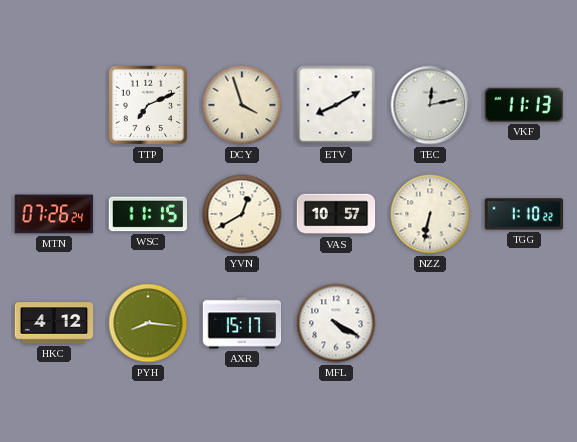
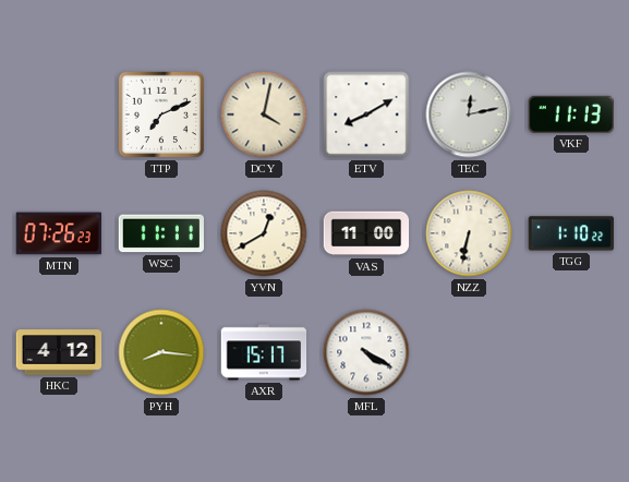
DCY: 3:57 -> 4:02
MTN: 07:26:24 -> 07:26:23
WSC: 11:15 -> 11:11
VAS: 10:57 -> 11:00
